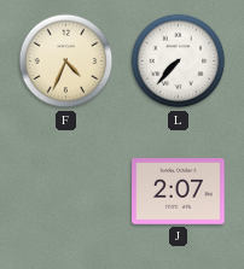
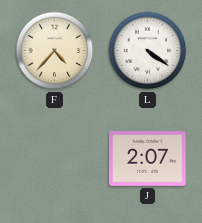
F: 4:34 -> 4:37
L: 7:37 -> 4:21
